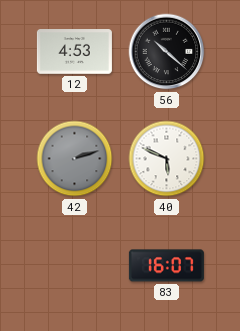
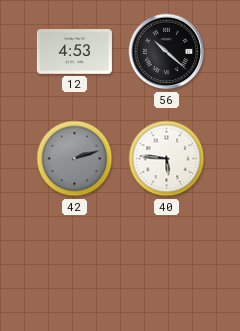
40: 5:49 -> 5:46
83: 16:07 -> none
